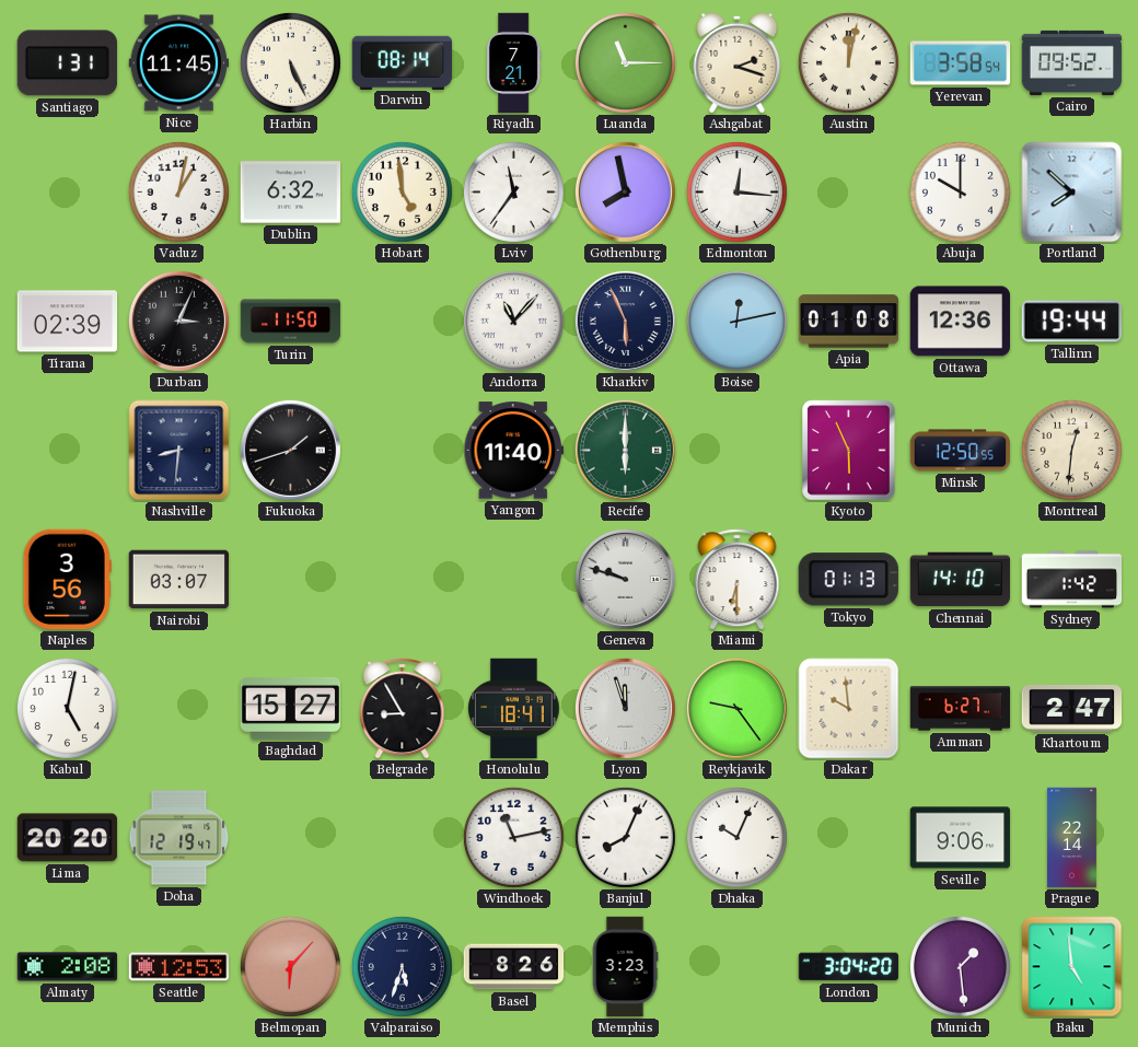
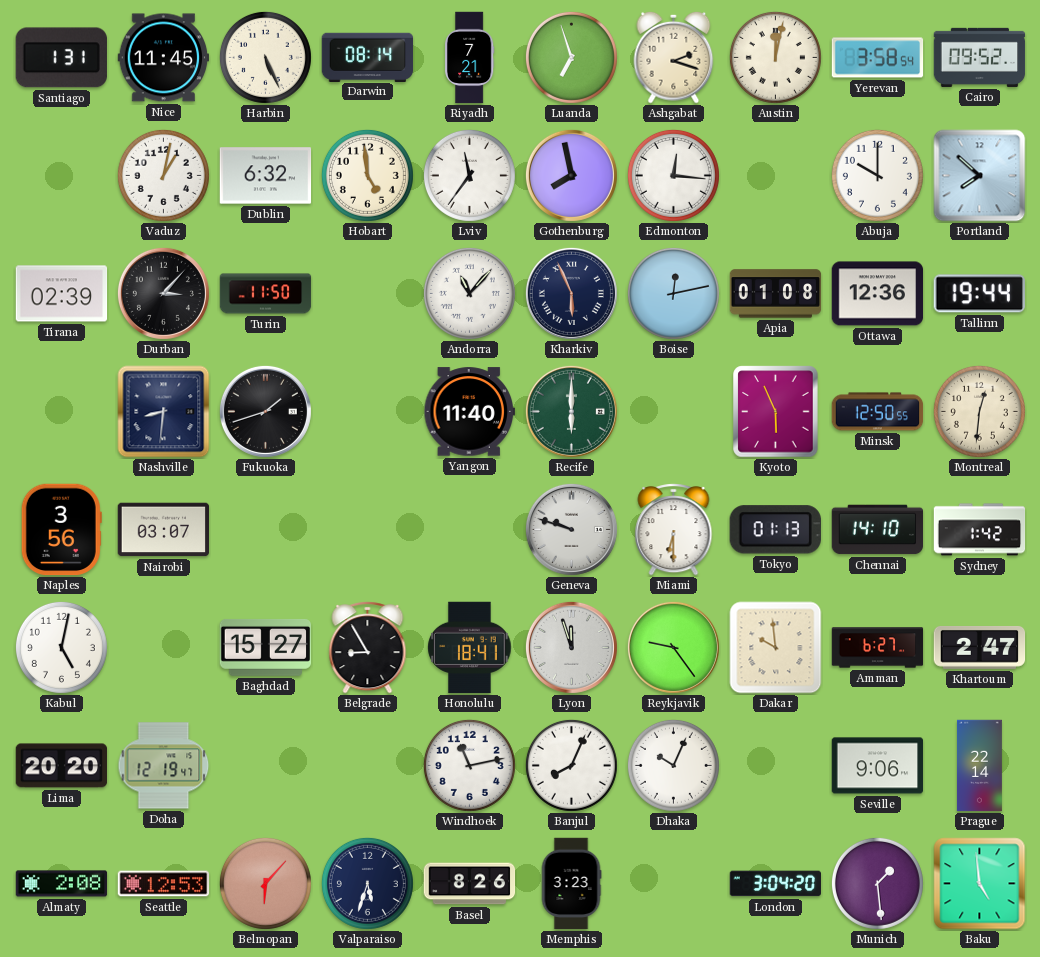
Luanda: 11:15 -> 6:57
Durban: 3:04 -> 3:07
